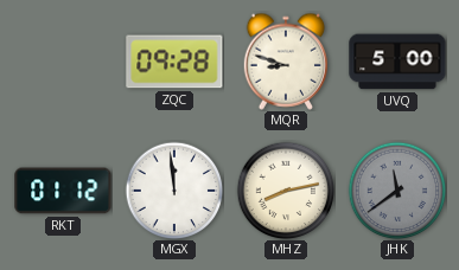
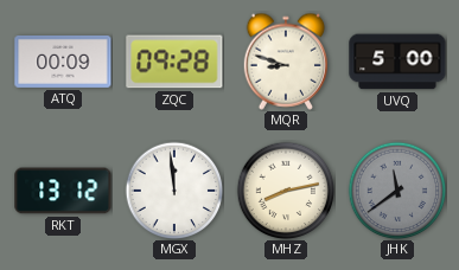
ATQ: none -> 00:09
RKT: 01:12 -> 13:12
